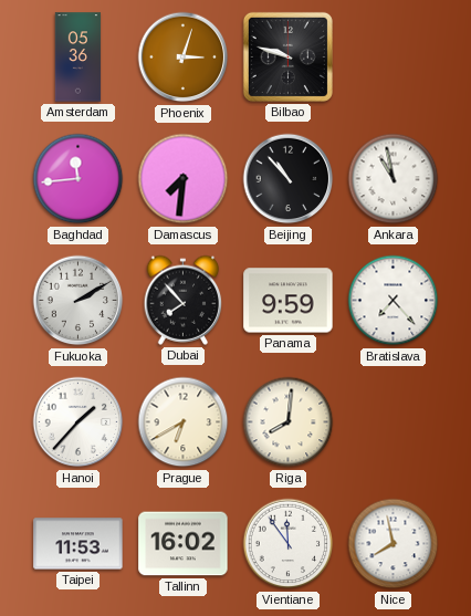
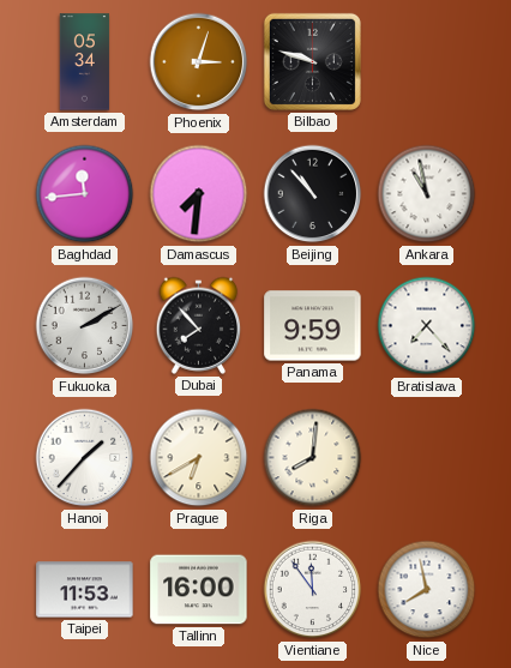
Amsterdam: 05:36 -> 05:34
Tallinn: 16:02 -> 16:00
